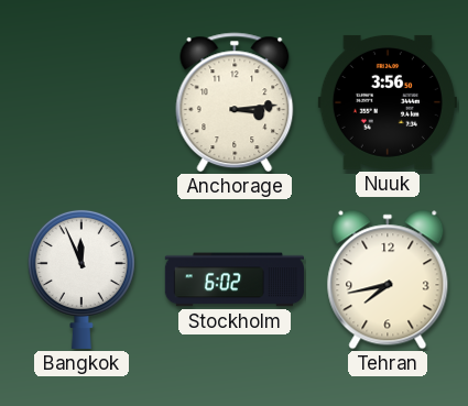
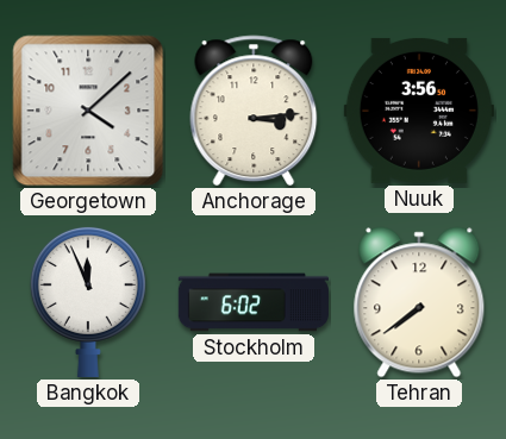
Georgetown: none -> 4:08
Tehran: 7:43 -> 7:39
